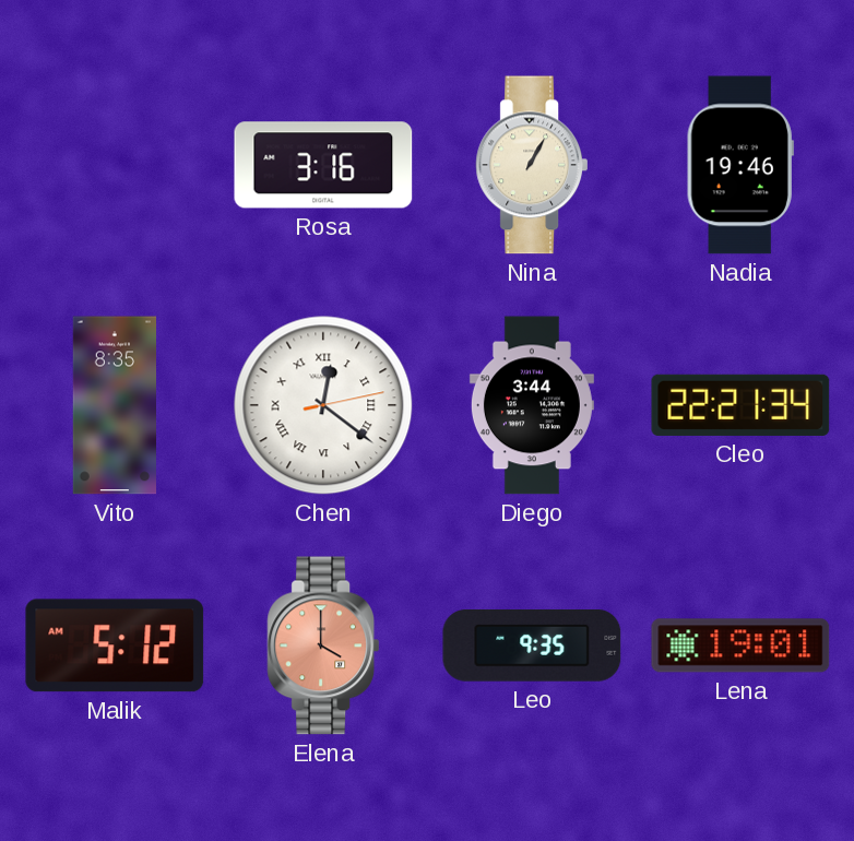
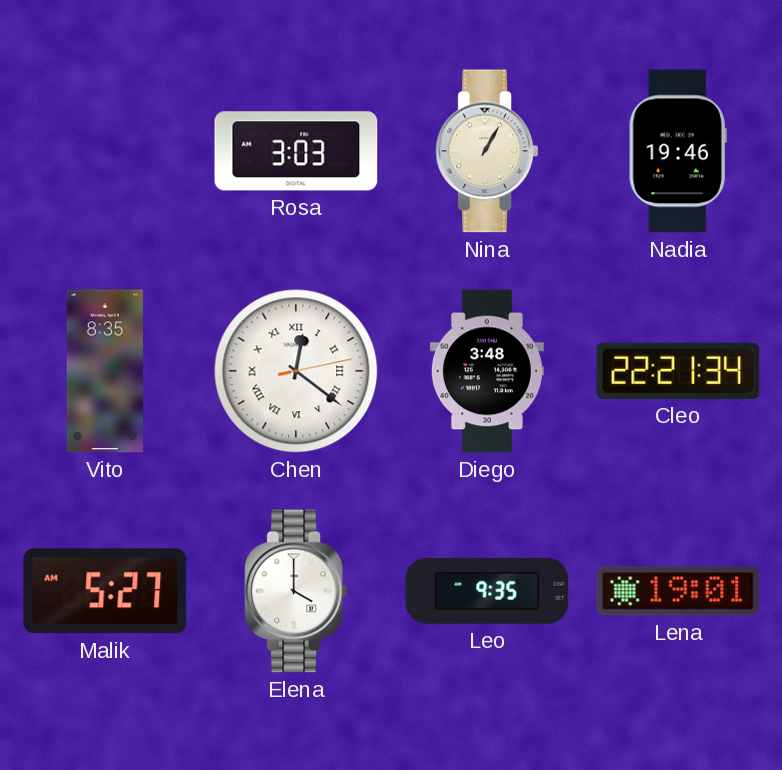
Rosa: 3:16 -> 3:03
Diego: 3:44 -> 3:48
Malik: 5:12 -> 5:27
Elena dial: salmon -> white
